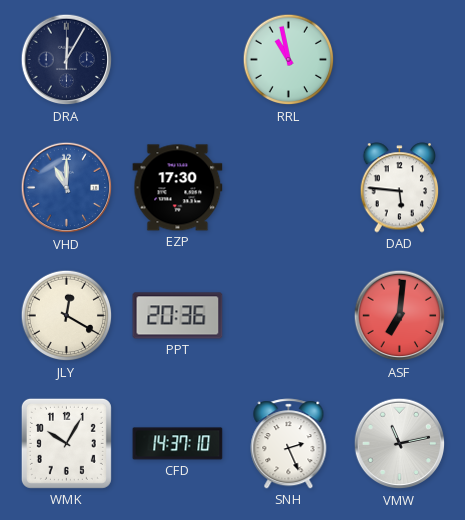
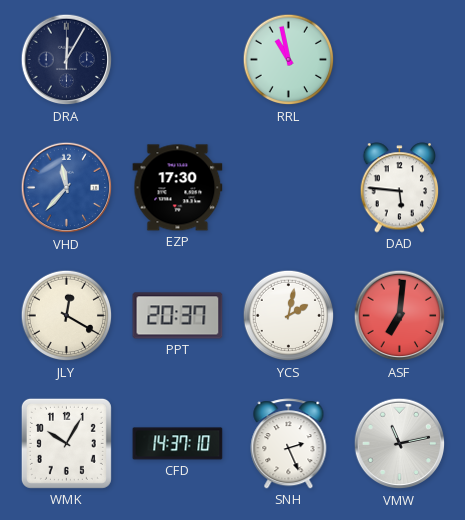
VHD: 11:00 -> 11:37
PPT: 20:36 -> 20:37
YCS: none -> 2:02
